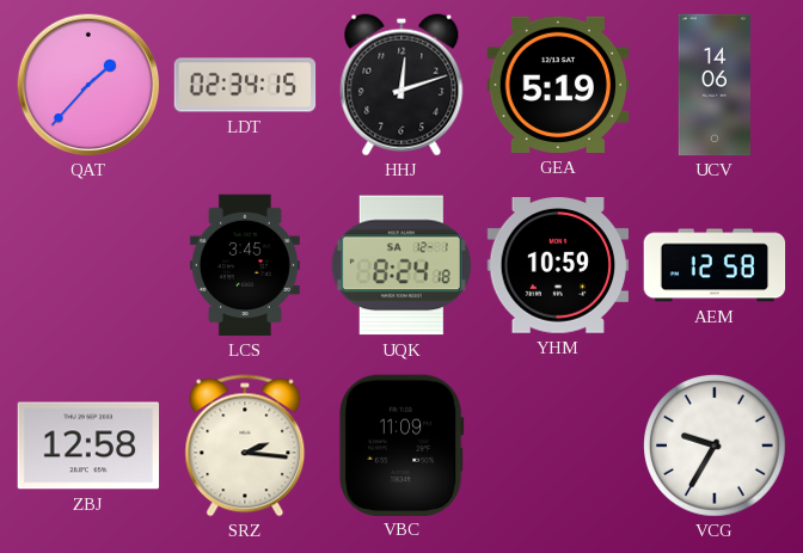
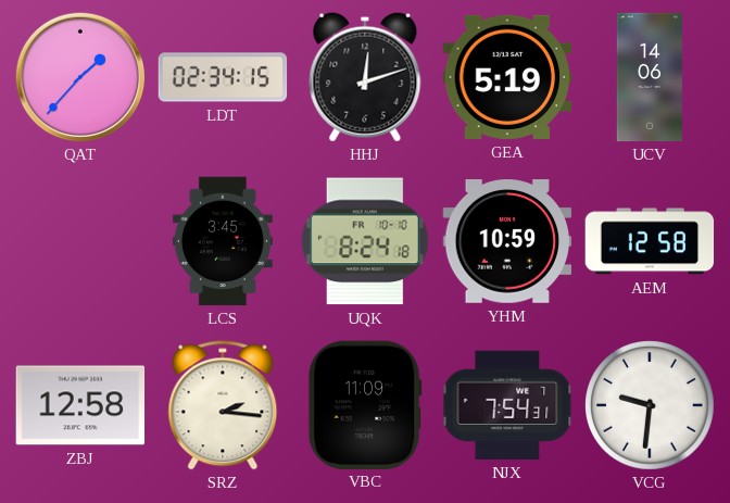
UQK date: SA 12-1 -> FR 10-10
NJX: none -> 7:54
VCG: 9:35 -> 9:31
